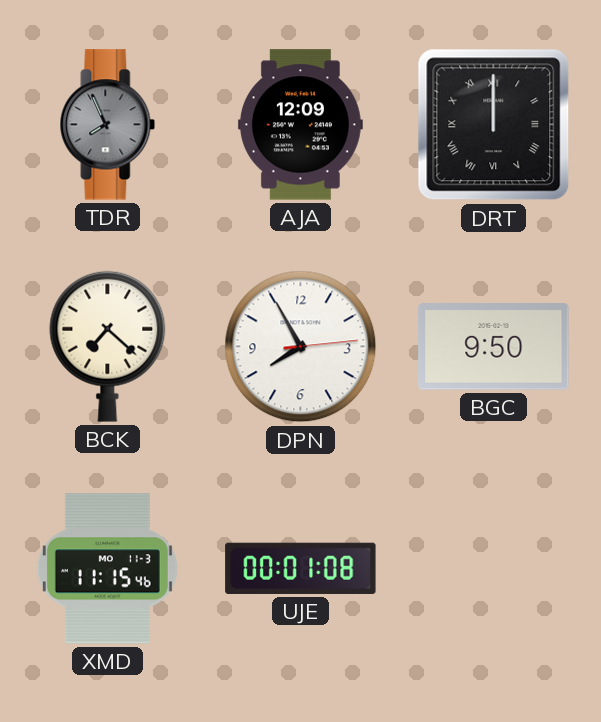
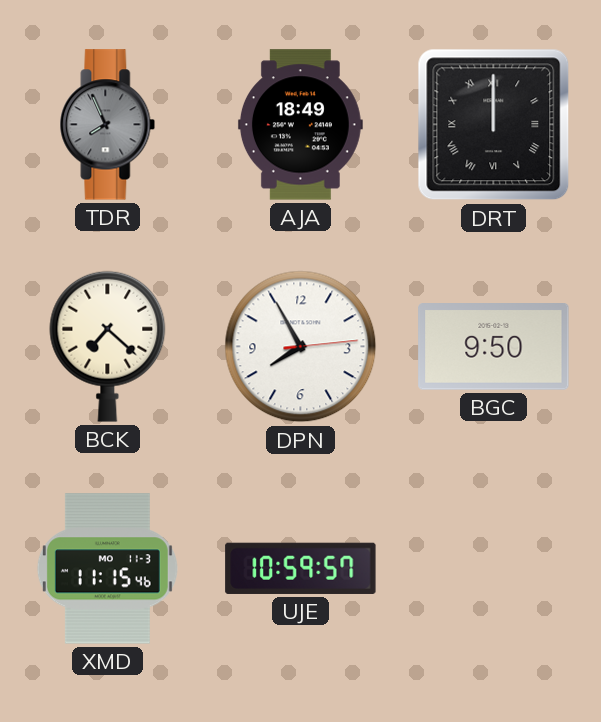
AJA: 12:09 -> 18:49
UJE: 00:01 -> 10:59
